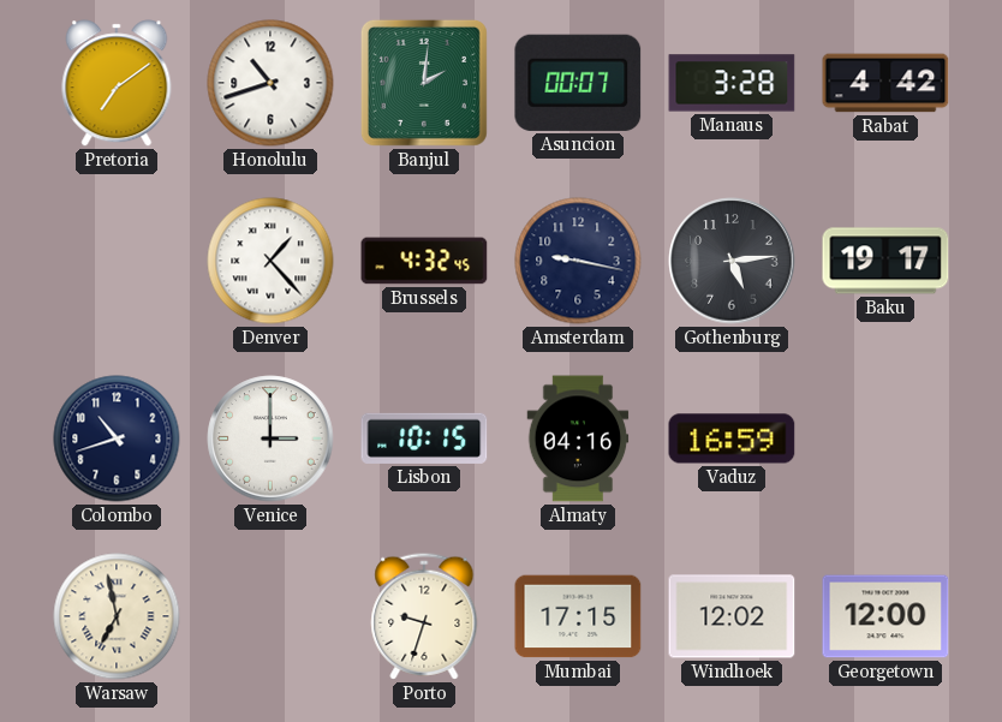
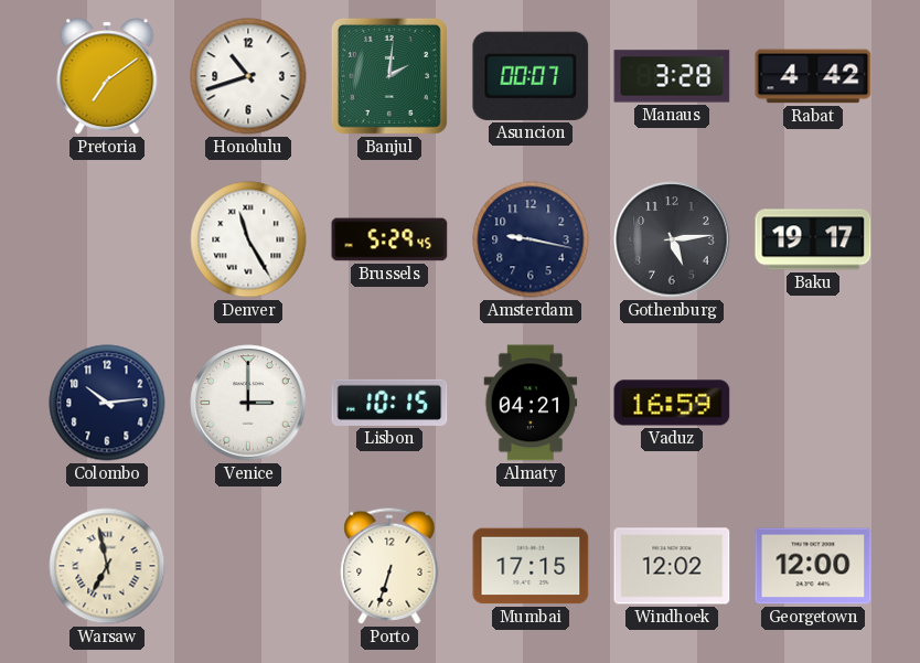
Denver: 1:23 -> 11:25
Brussels: 4:32 -> 5:29
Colombo: 10:42 -> 10:14
Almaty: 04:16 -> 04:21
Porto: 9:33 -> 6:33
